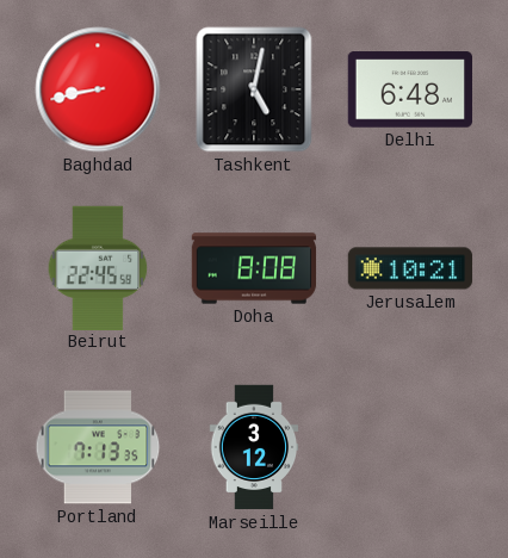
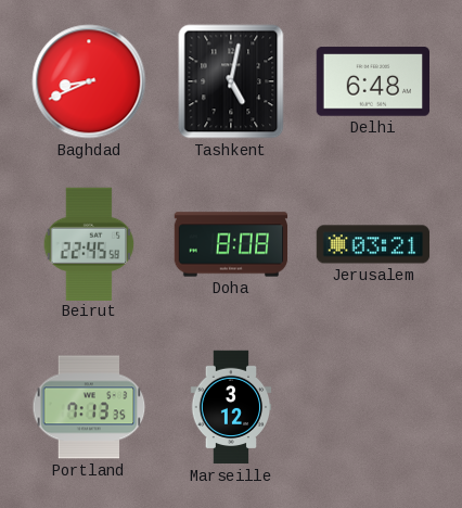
Baghdad: 8:43 -> 8:41
Jerusalem: 10:21 -> 03:21
